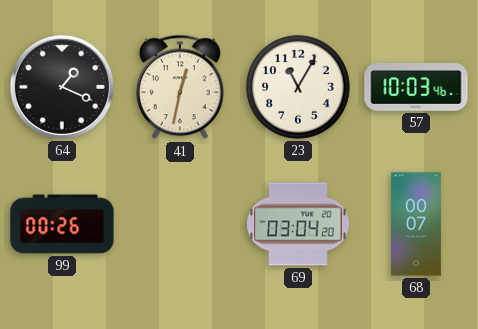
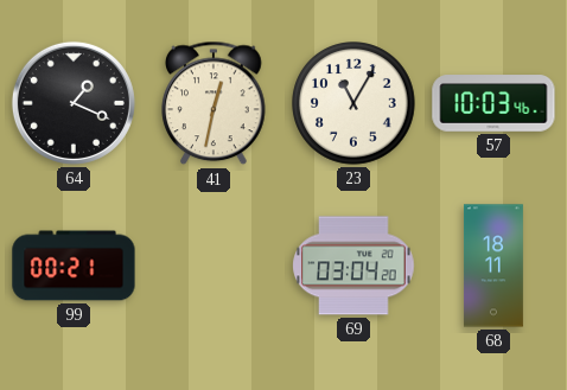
99: 00:26 -> 00:21
68: 00:07 -> 18:11
